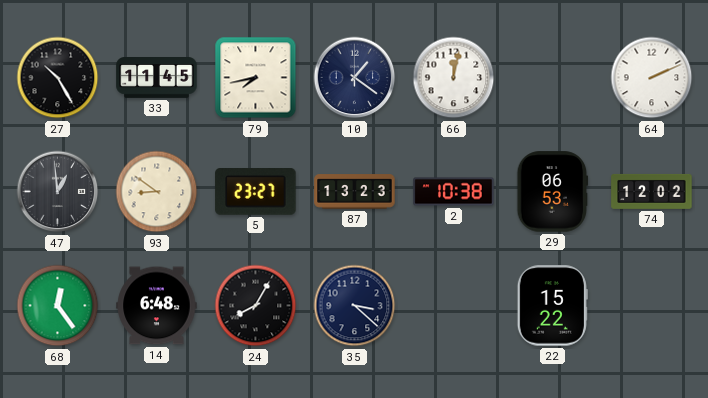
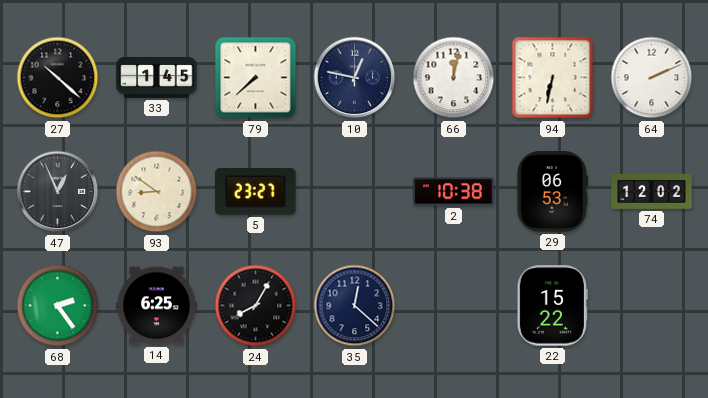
27: 10:25 -> 10:22
33: 11:45 -> 1:45
79: 7:43 -> 7:38
10: 1:21 -> 12:47
94: none -> 6:32
47: 12:59 -> 12:56
87: 13:23 -> none
68: 12:24 -> 2:24
14: 6:48 -> 6:25
35: 3:22 -> 12:22
